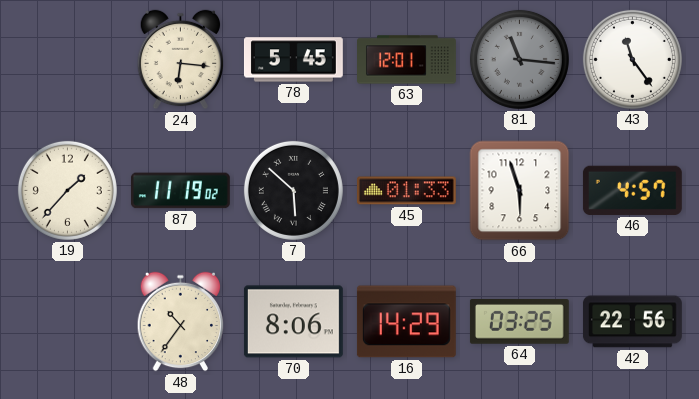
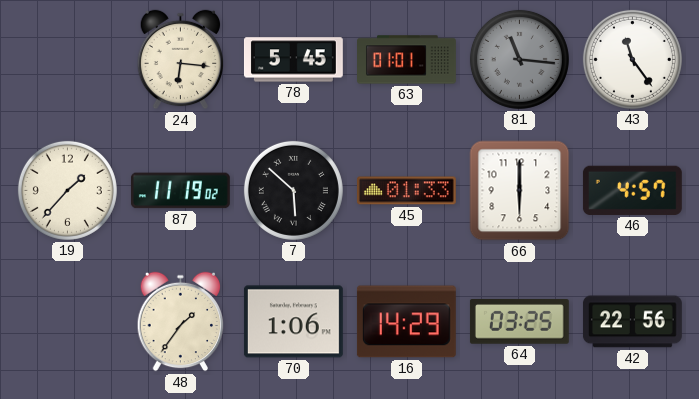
63: 12:01 -> 01:01
66: 5:57 -> 6:00
48: 10:36 -> 1:36
70: 8:06 -> 1:06
